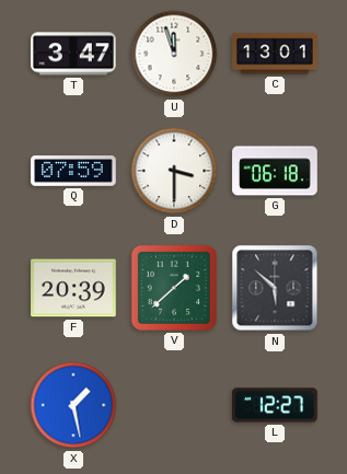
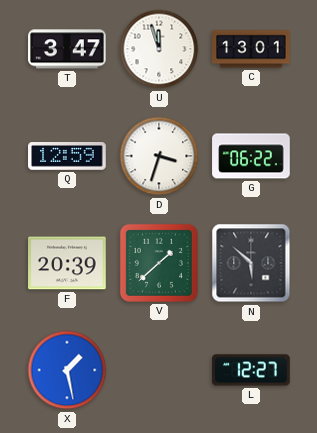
Q: 07:59 -> 12:59
D: 3:30 -> 3:33
G: 06:18 -> 06:22
